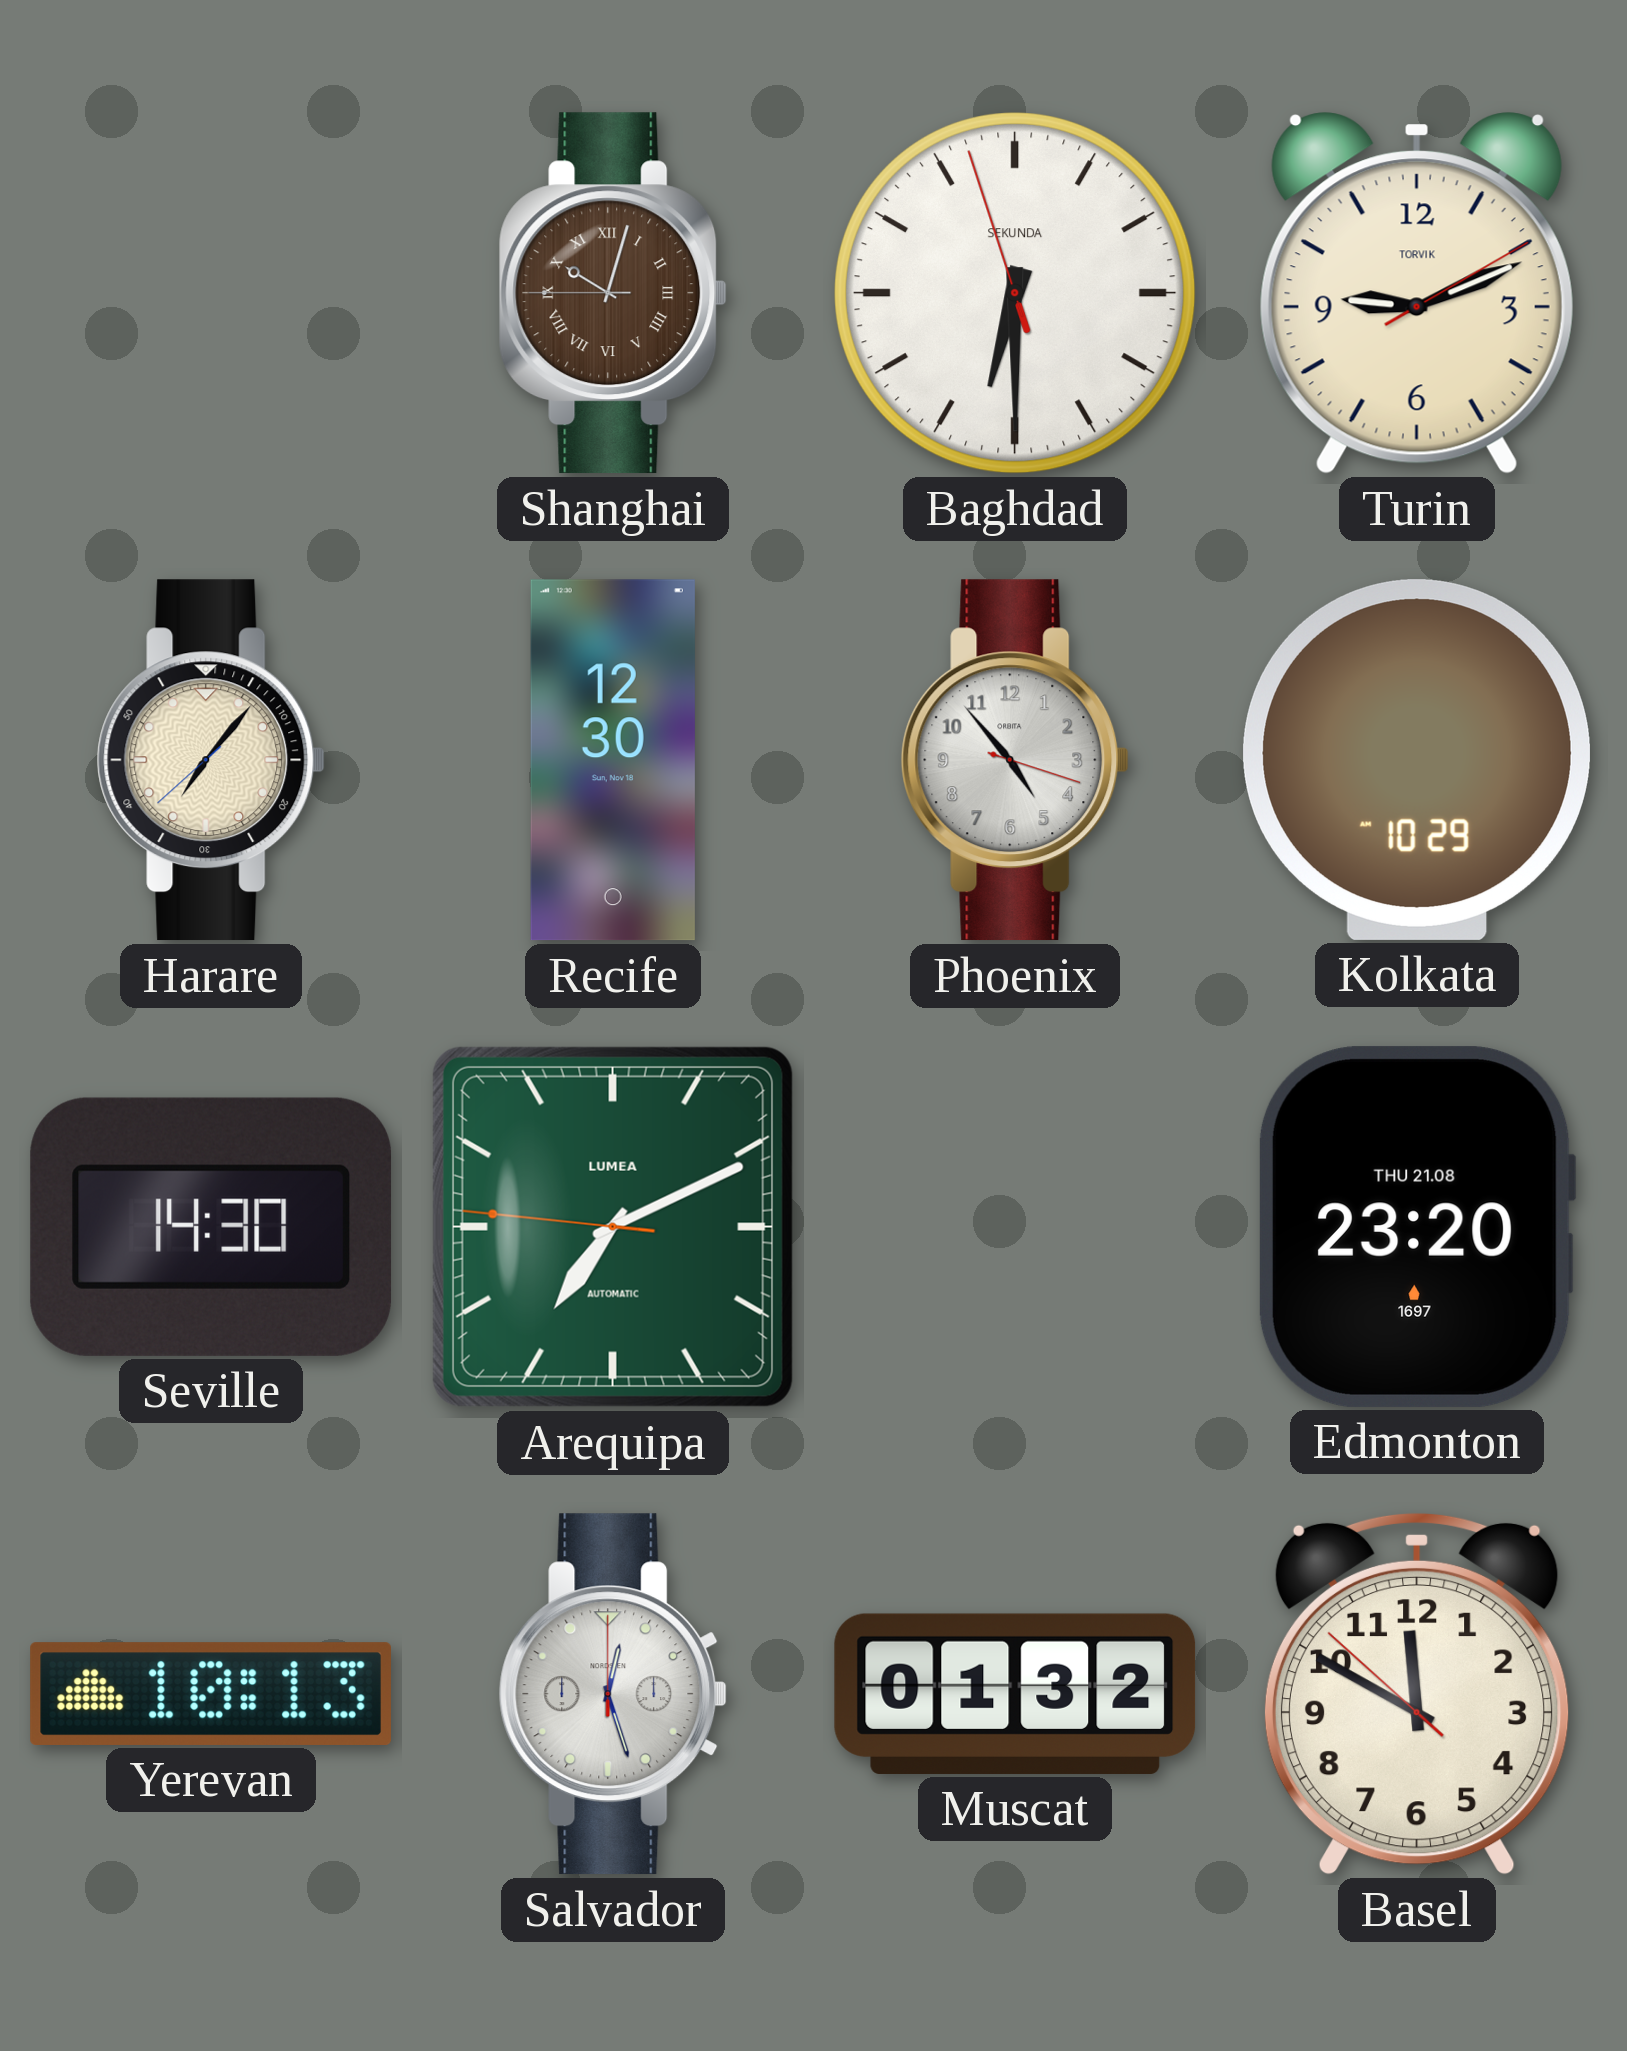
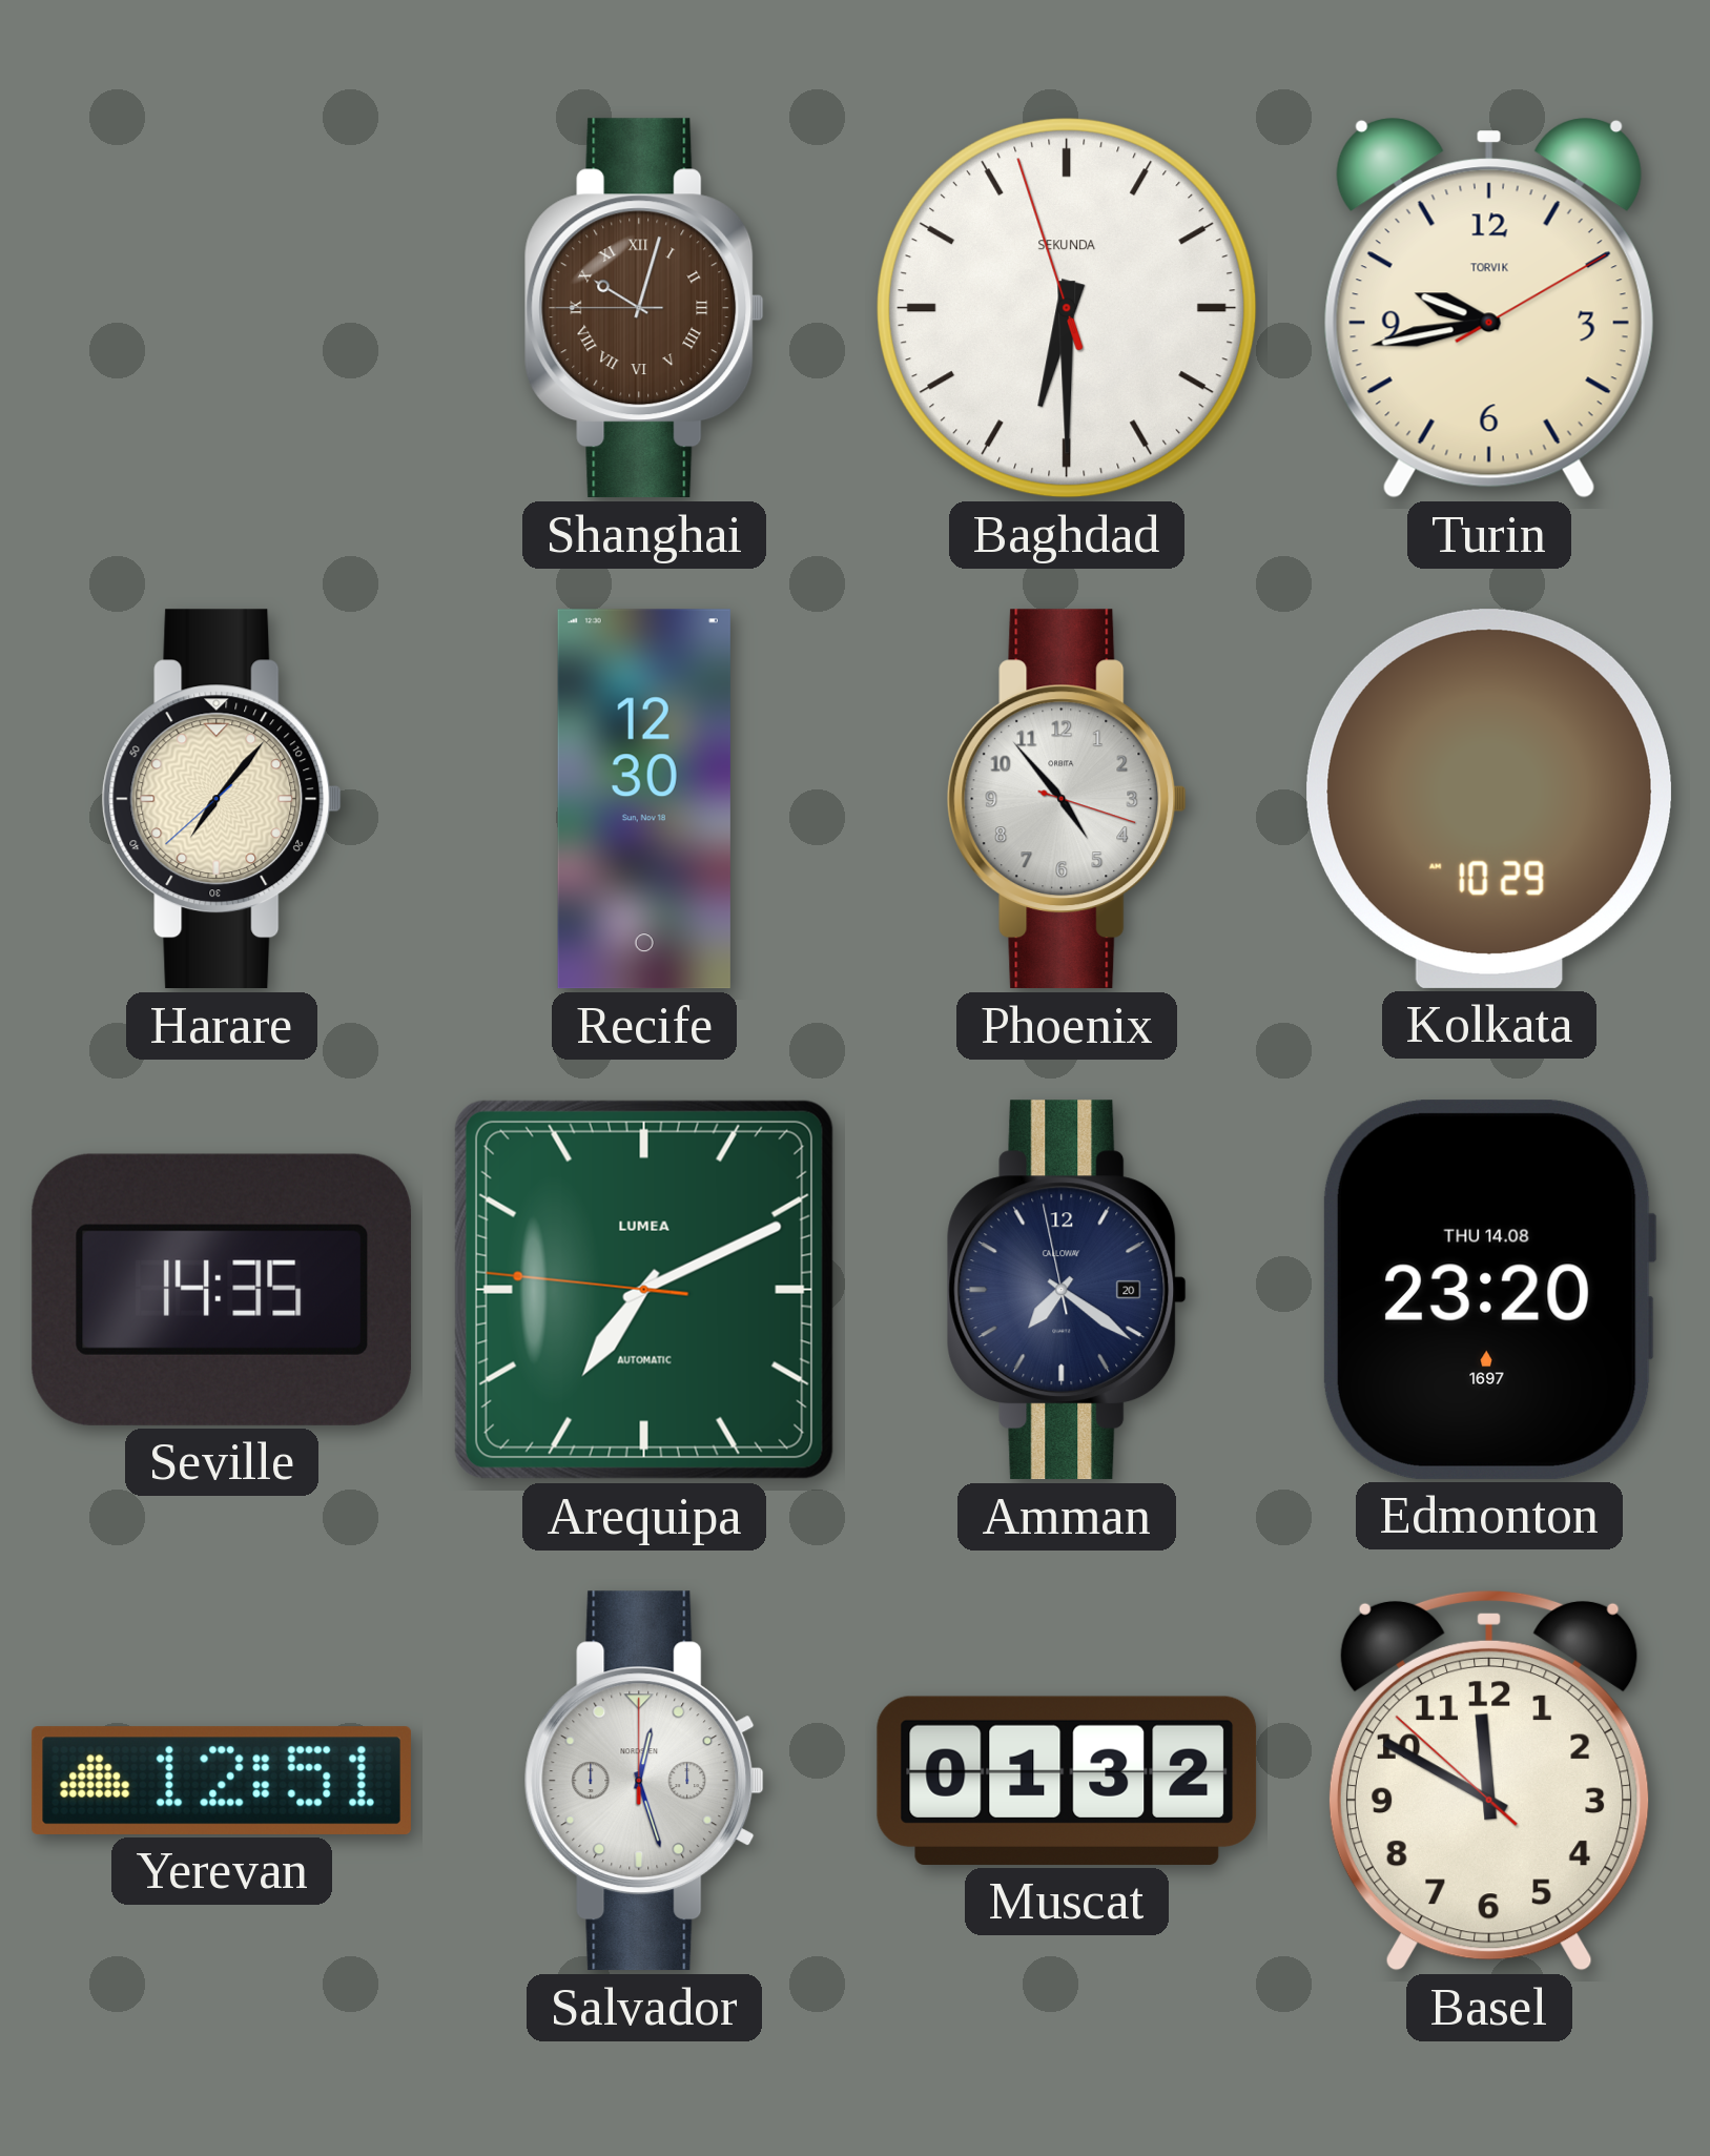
Turin: 9:11 -> 9:43
Seville: 14:30 -> 14:35
Amman: none -> 7:20
Edmonton date: THU 21.08 -> THU 14.08
Yerevan: 10:13 -> 12:51
